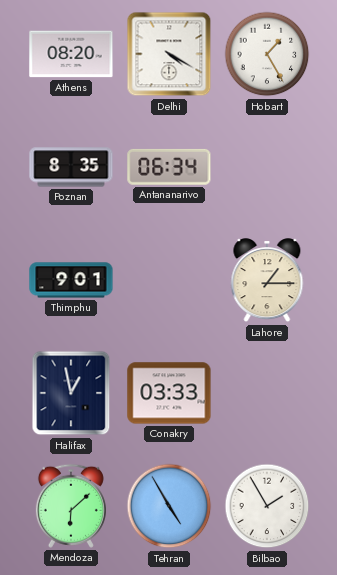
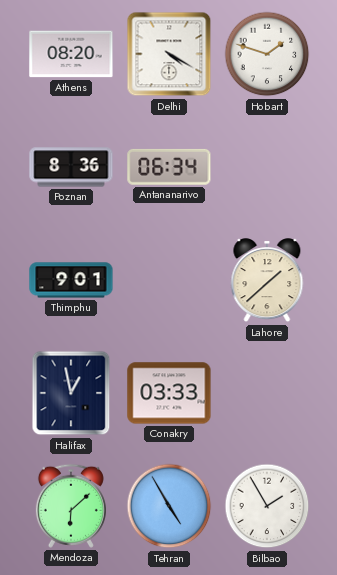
Hobart: 1:25 -> 1:48
Poznan: 8:35 -> 8:36
Lahore: 1:15 -> 1:38
